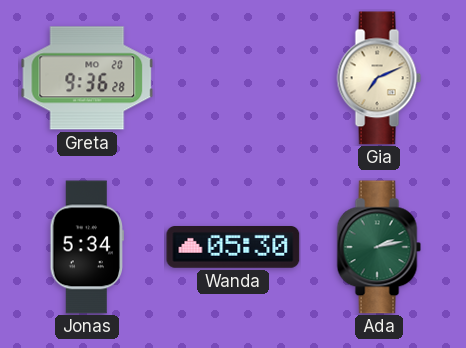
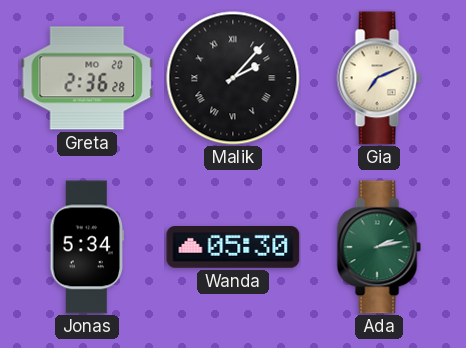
Greta: 9:36 -> 2:36
Malik: none -> 2:07
